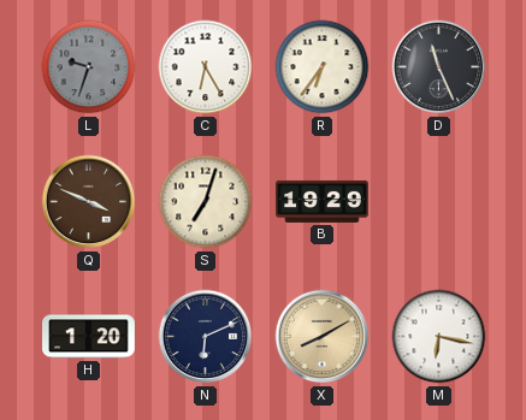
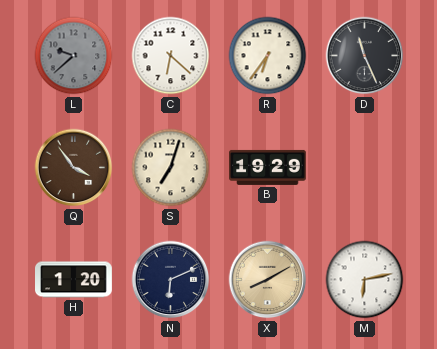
L: 9:33 -> 9:38
C: 6:25 -> 6:22
Q: 3:49 -> 3:54
M: 6:17 -> 6:13
